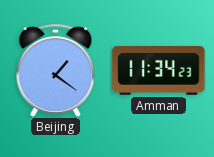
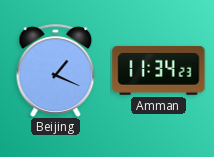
Beijing: 1:21 -> 1:19
